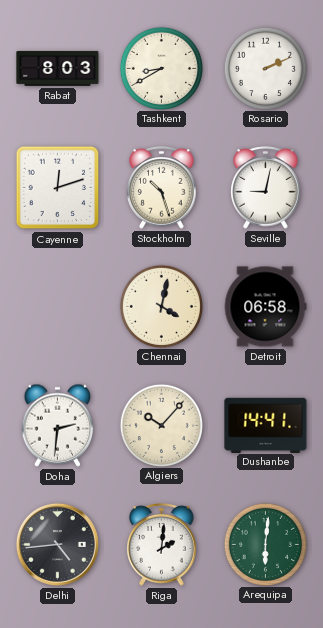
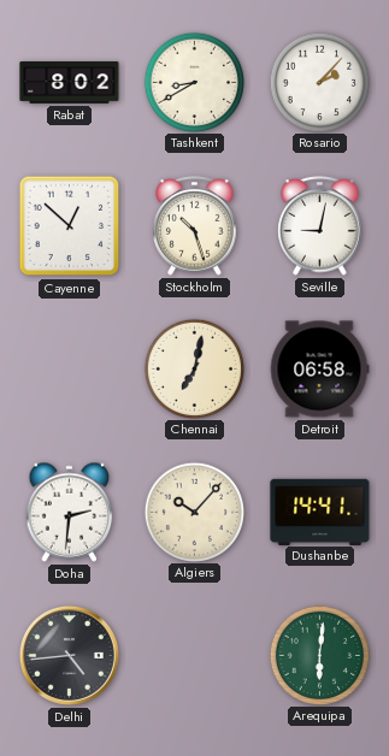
Rabat: 8:03 -> 8:02
Rosario: 2:11 -> 2:07
Cayenne: 12:12 -> 12:52
Chennai: 4:02 -> 7:02
Riga: 2:01 -> none
